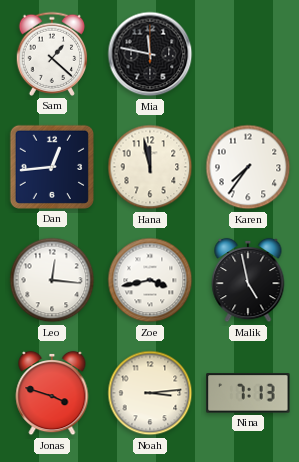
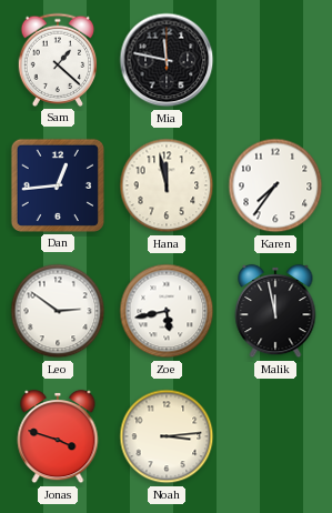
Leo: 12:16 -> 2:51
Zoe: 3:43 -> 5:43
Malik: 4:58 -> 11:58
Nina: 7:13 -> none
